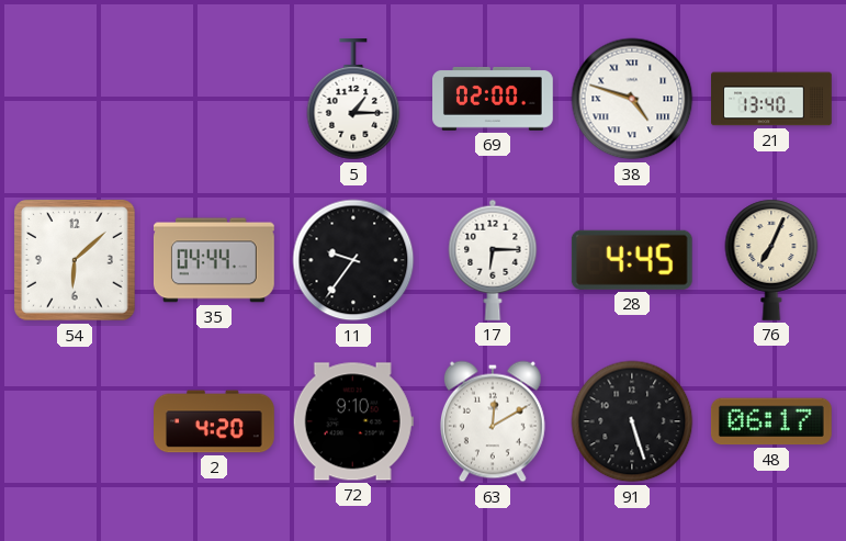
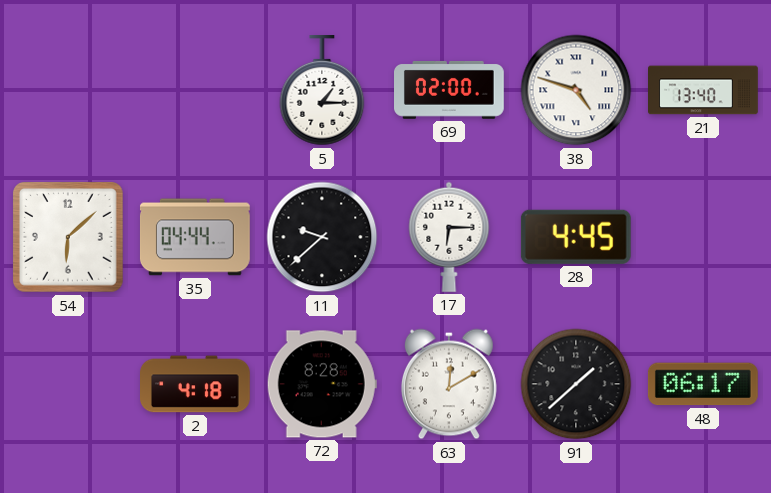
11: 9:36 -> 9:38
76: 7:04 -> none
2: 4:20 -> 4:18
72: 9:10 -> 8:28
91: 5:27 -> 1:38
